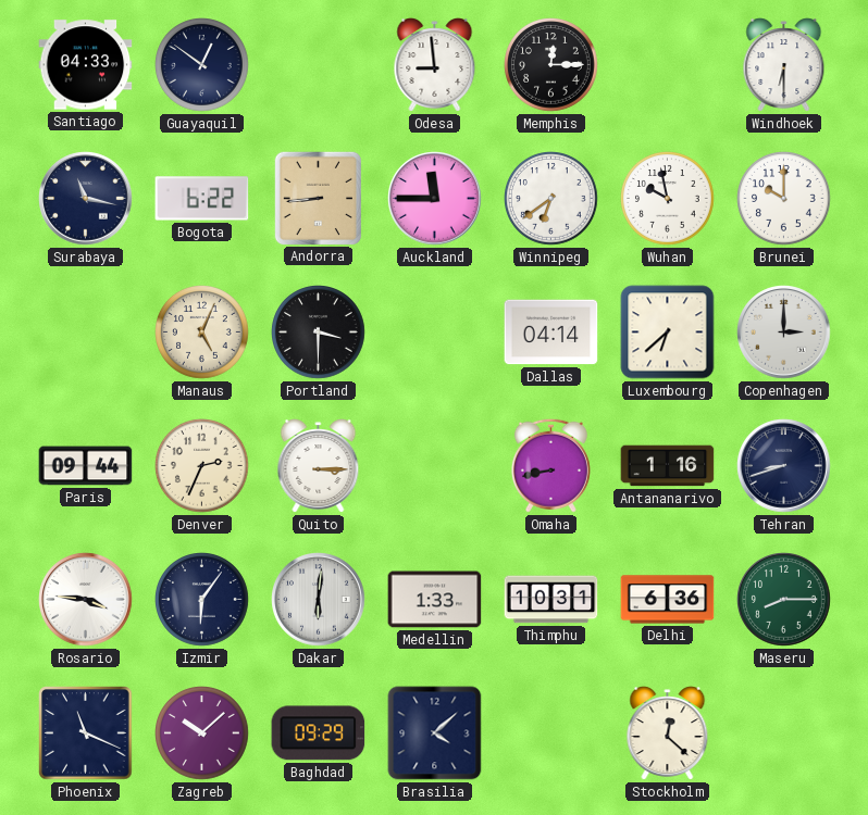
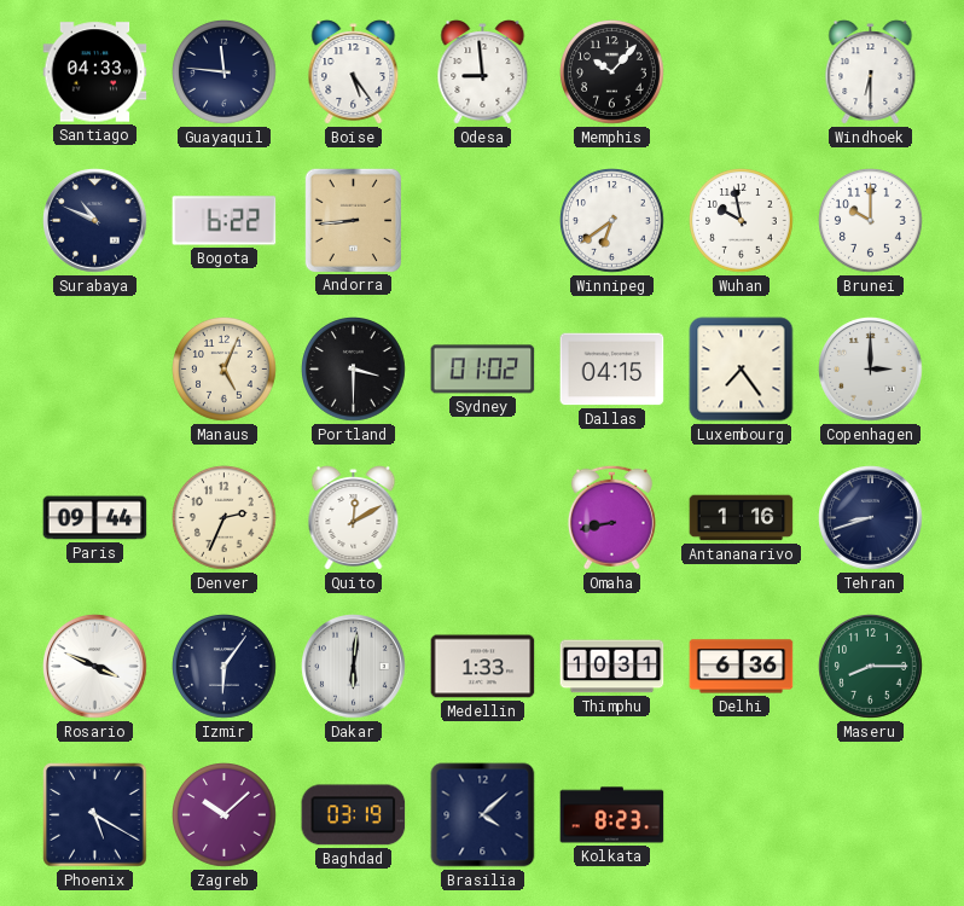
Guayaquil: 12:51 -> 11:46
Boise: none -> 5:24
Memphis: 12:15 -> 10:07
Surabaya: 11:17 -> 10:49
Auckland: 11:45 -> none
Sydney: none -> 01:02
Dallas: 04:14 -> 04:15
Luxembourg: 6:38 -> 7:24
Quito: 3:15 -> 12:10
Rosario: 3:46 -> 3:49
Phoenix: 11:19 -> 5:20
Baghdad: 09:29 -> 03:19
Kolkata: none -> 8:23
Stockholm: 12:22 -> none
